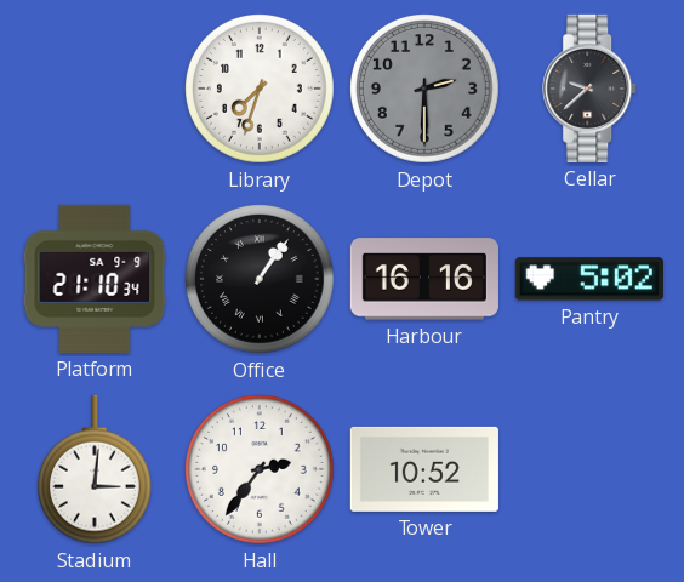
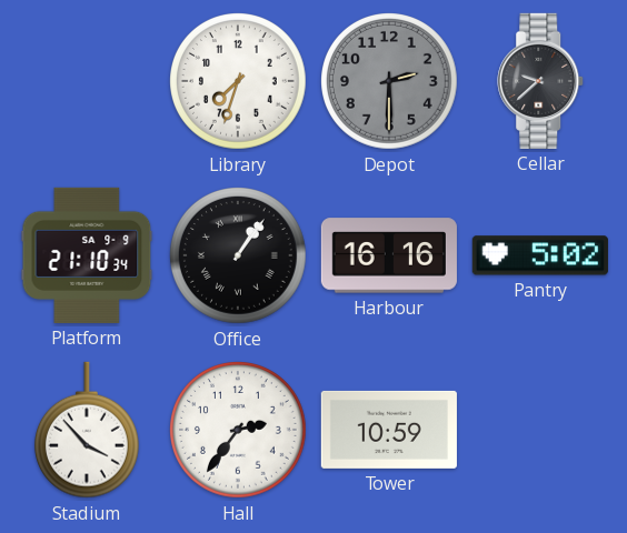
Stadium: 3:01 -> 3:53
Tower: 10:52 -> 10:59
